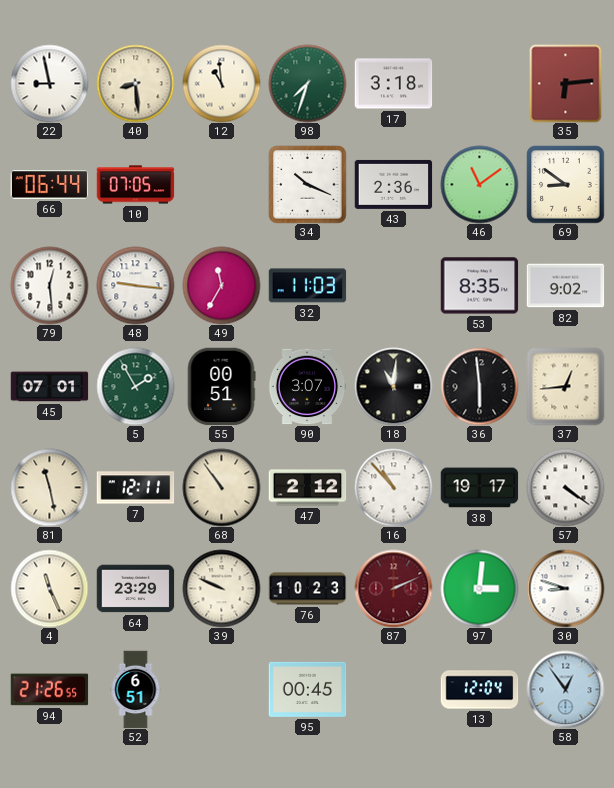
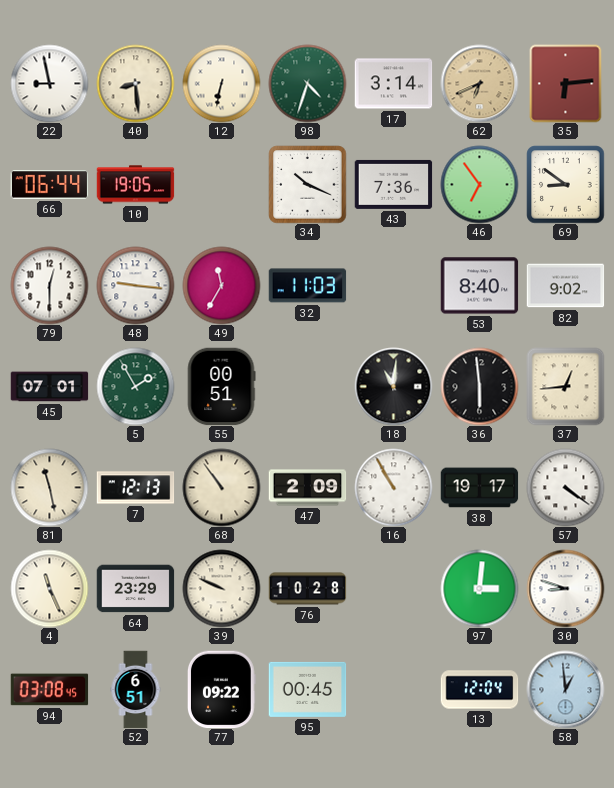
12: 10:59 -> 6:32
98: 7:33 -> 4:33
17: 3:18 -> 3:14
62: none -> 6:41
10: 07:05 -> 19:05
43: 2:36 -> 7:36
46: 11:09 -> 6:54
79: 12:29 -> 12:30
53: 8:35 -> 8:40
90: 3:07 -> none
7: 12:11 -> 12:13
47: 2:12 -> 2:09
16: 10:53 -> 10:55
76: 10:23 -> 10:28
87: 2:11 -> none
94: 21:26 -> 03:08
77: none -> 09:22
58: 12:54 -> 12:59
